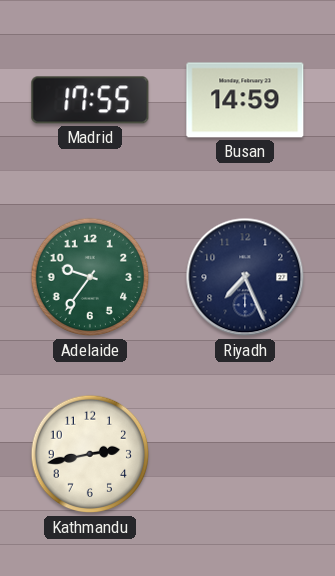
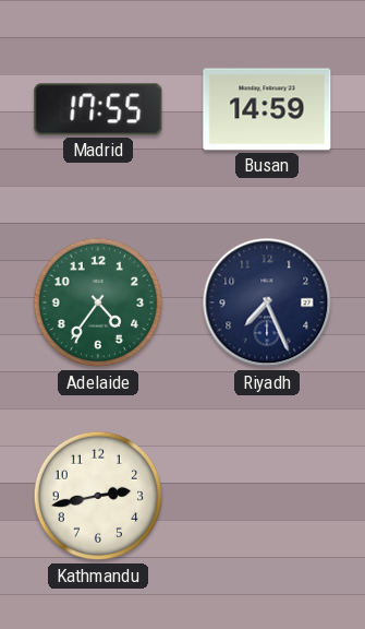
Adelaide: 9:36 -> 4:36
